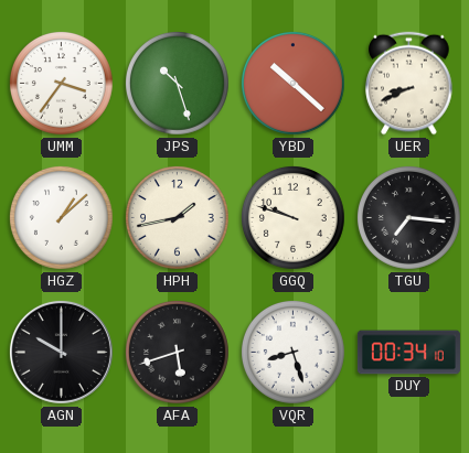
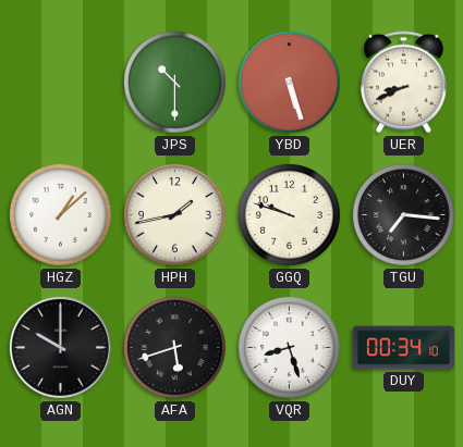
UMM: 3:36 -> none
JPS: 10:27 -> 10:30
YBD: 10:22 -> 5:27
